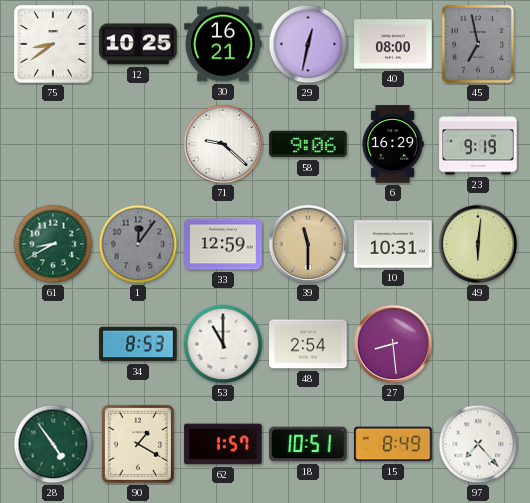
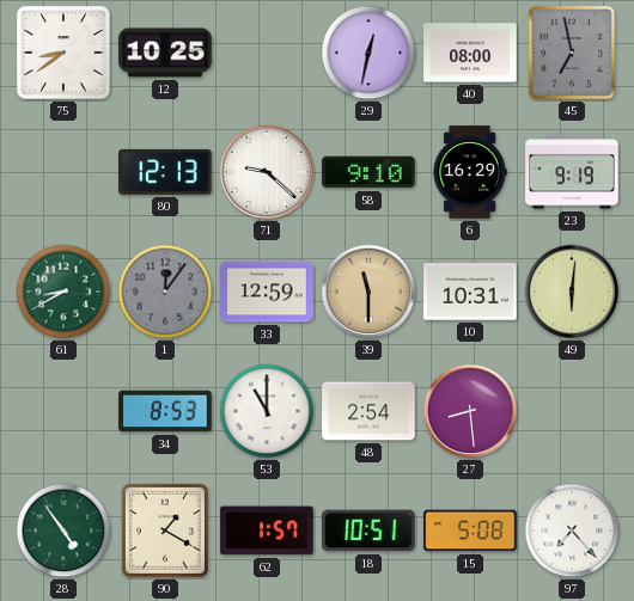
30: 16:21 -> none
80: none -> 12:13
58: 9:06 -> 9:10
15: 8:49 -> 5:08
